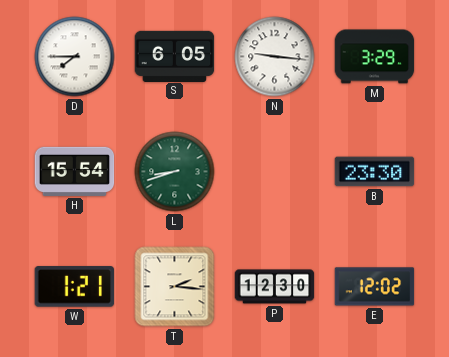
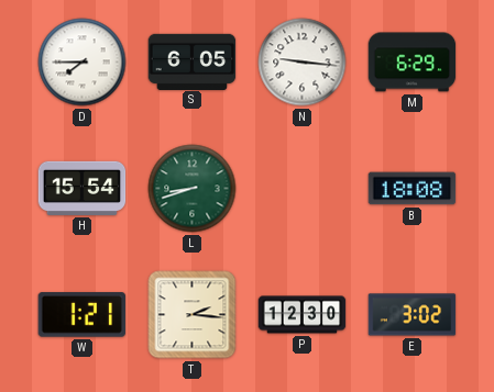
M: 3:29 -> 6:29
B: 23:30 -> 18:08
E: 12:02 -> 3:02
